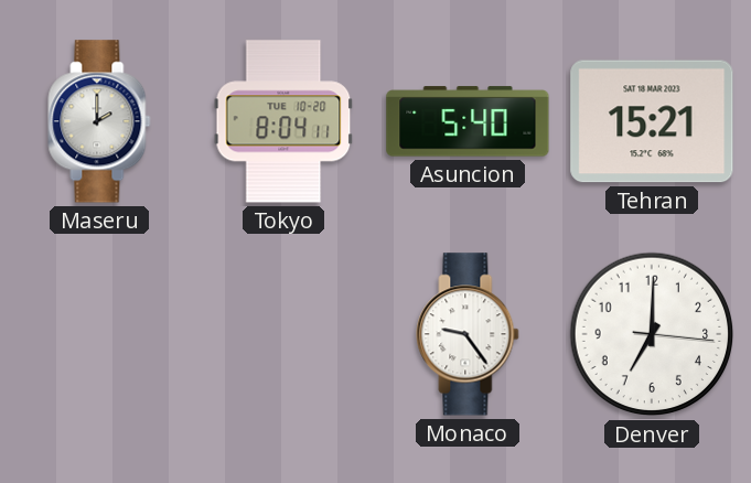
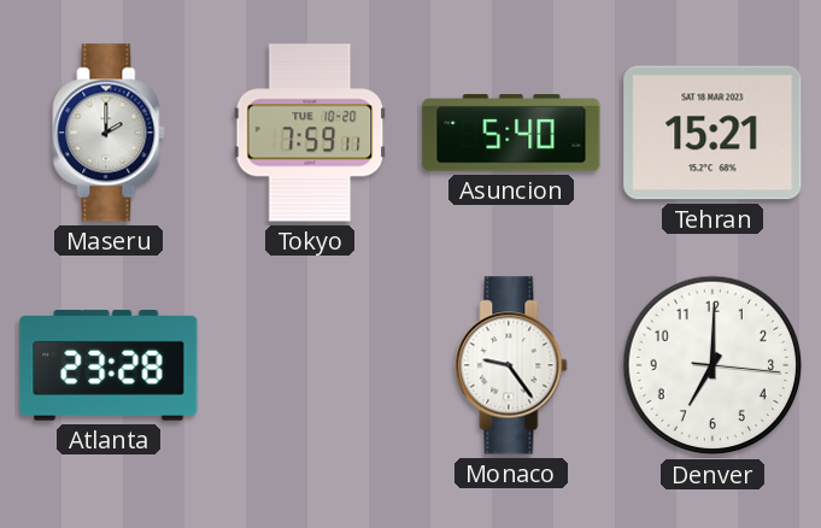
Tokyo: 8:04 -> 7:59
Atlanta: none -> 23:28
